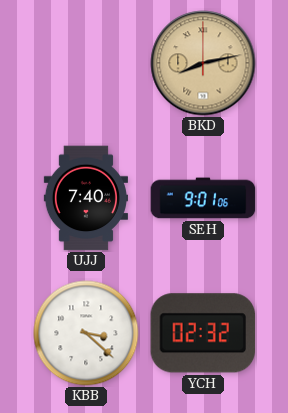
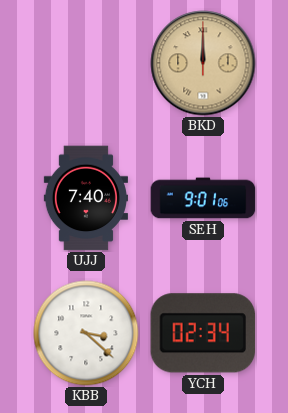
BKD: 8:13 -> 12:00
YCH: 02:32 -> 02:34
